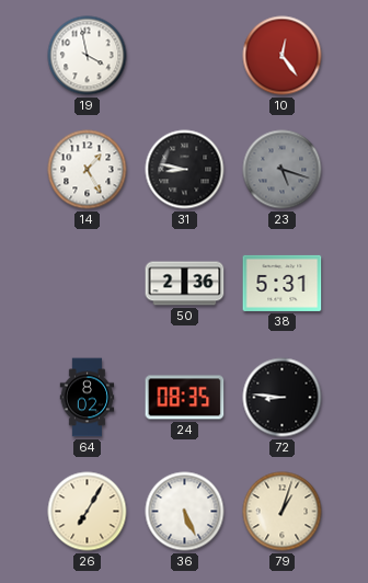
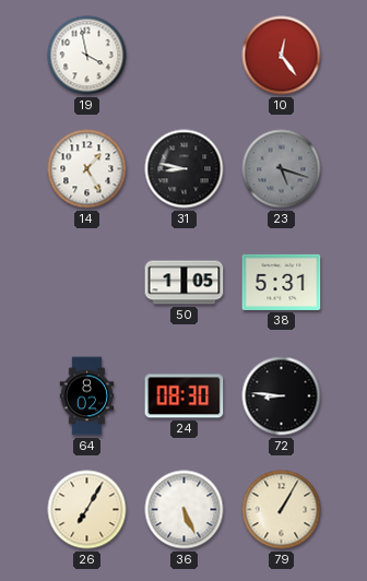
50: 2:36 -> 1:05
24: 08:35 -> 08:30
79: 1:03 -> 1:05
